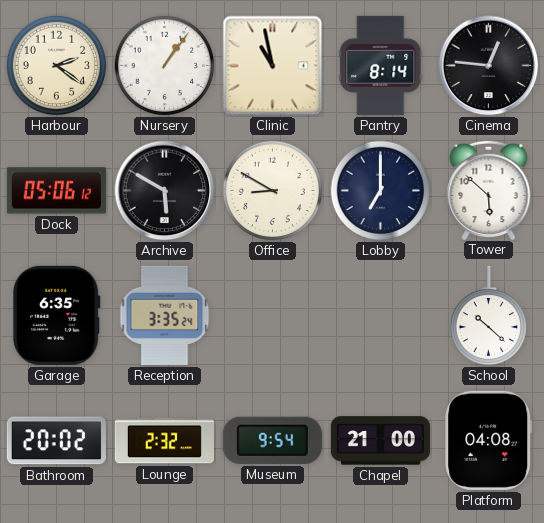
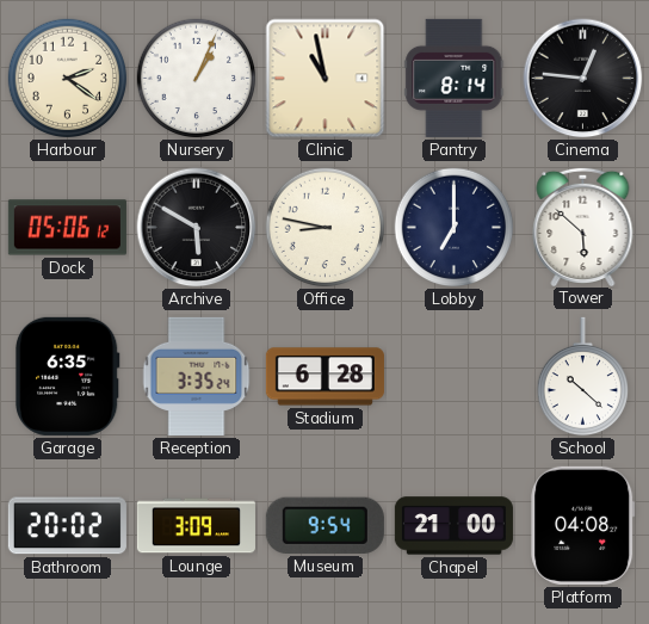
Nursery: 1:06 -> 1:04
Office: 8:50 -> 8:47
Stadium: none -> 6:28
Lounge: 2:32 -> 3:09
